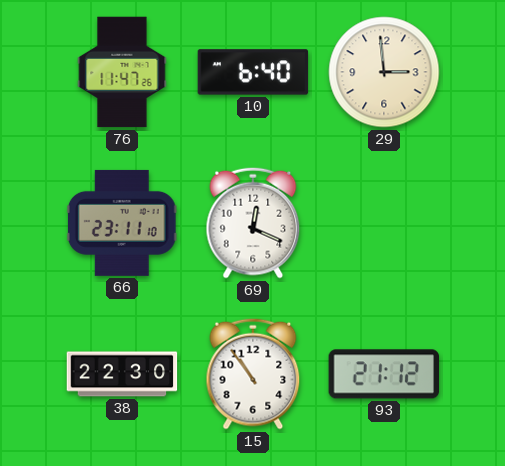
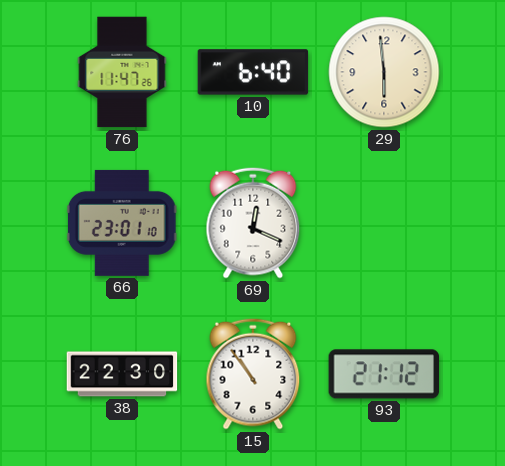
29: 2:59 -> 5:59
66: 23:11 -> 23:01
